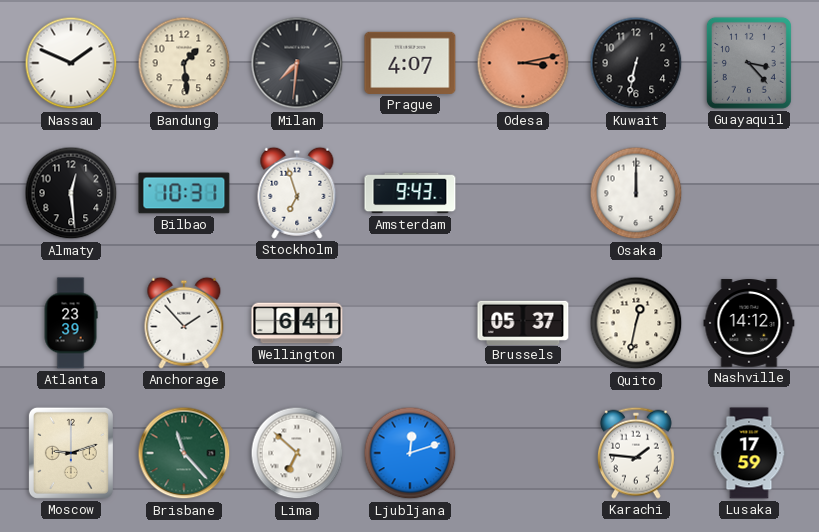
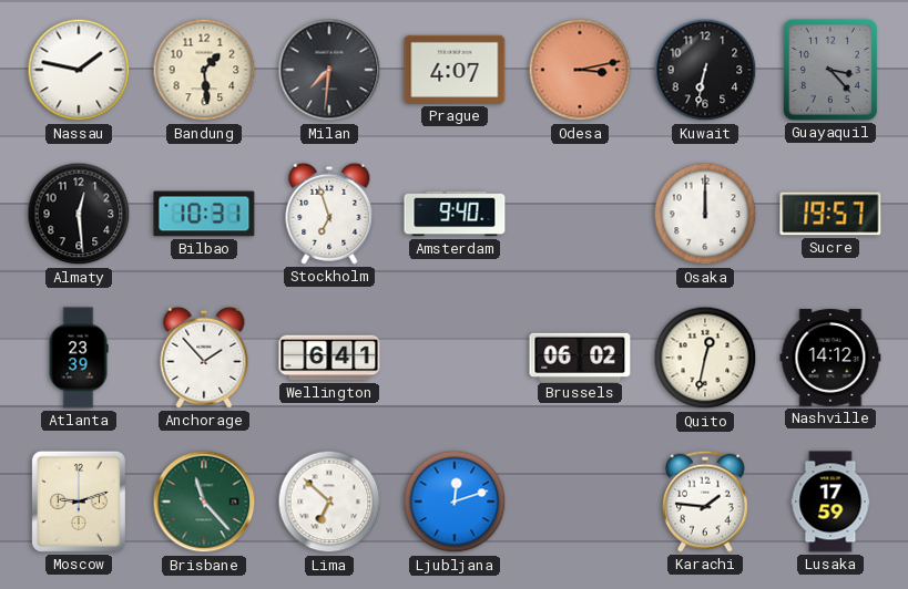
Nassau: 1:49 -> 1:47
Amsterdam: 9:43 -> 9:40
Sucre: none -> 19:57
Brussels: 05:37 -> 06:02
